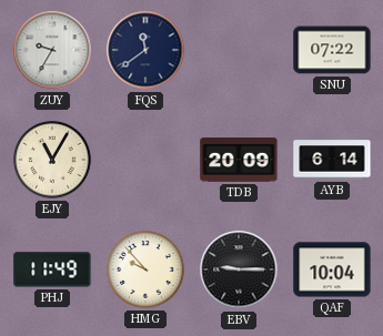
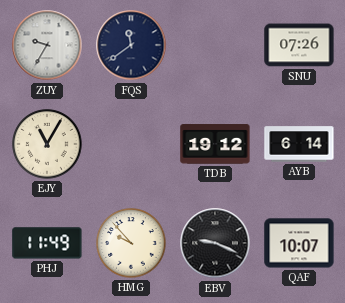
SNU: 07:22 -> 07:26
TDB: 20:09 -> 19:12
EBV: 9:15 -> 9:19
QAF: 10:04 -> 10:07
